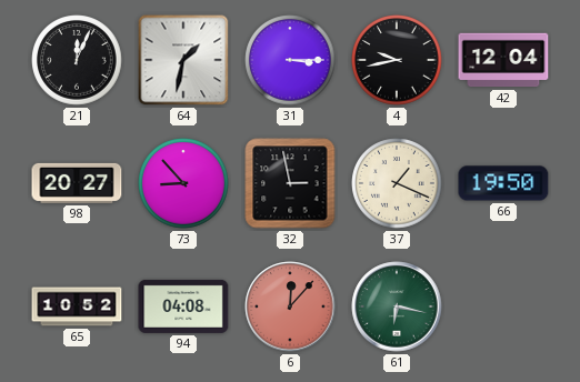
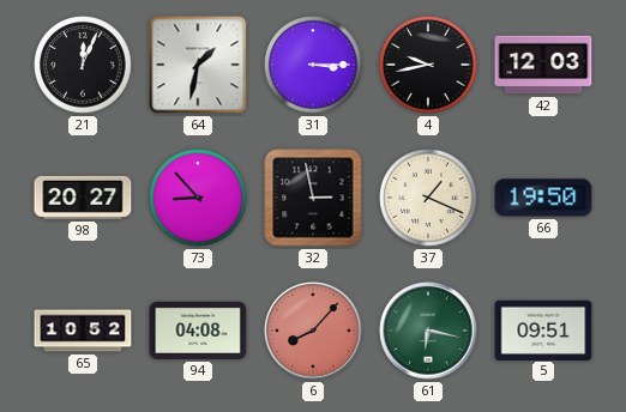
42: 12:04 -> 12:03
6: 12:07 -> 8:07
5: none -> 09:51
